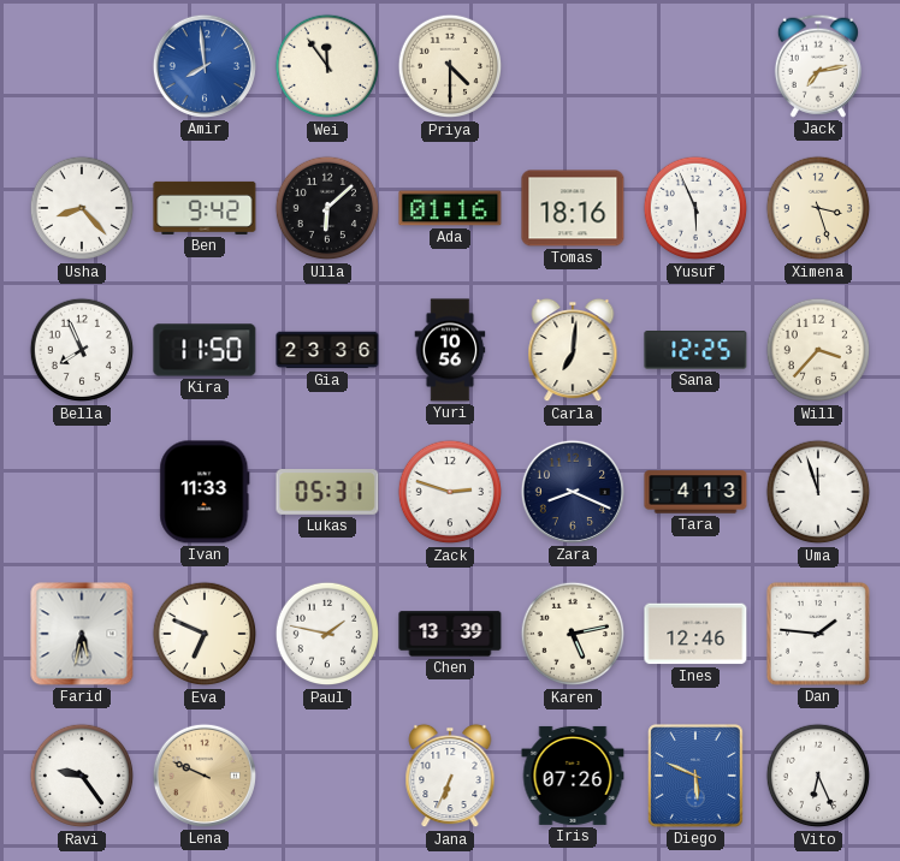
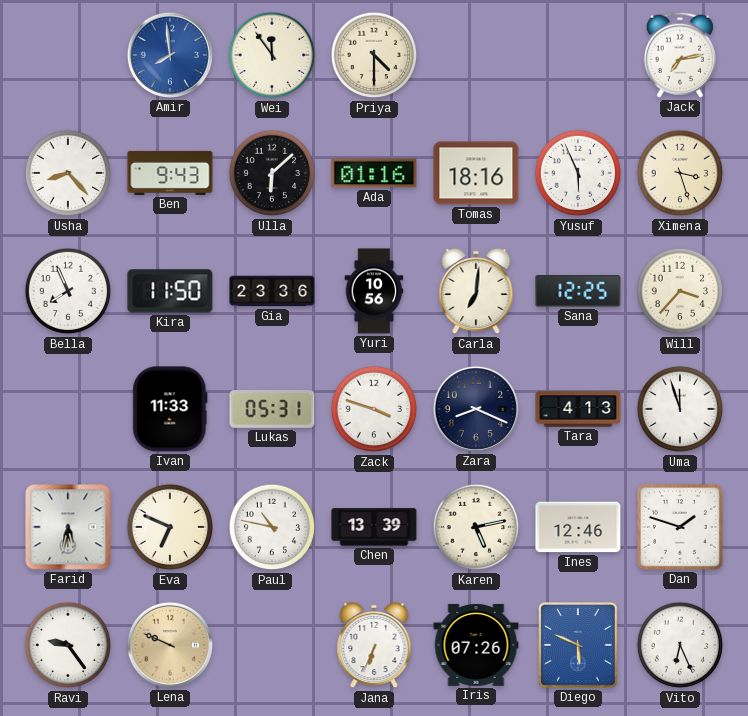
Ben: 9:42 -> 9:43
Zack: 2:48 -> 3:48
Paul: 1:47 -> 10:47
Dan: 1:46 -> 1:48
